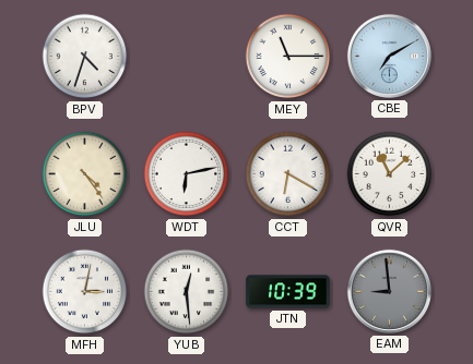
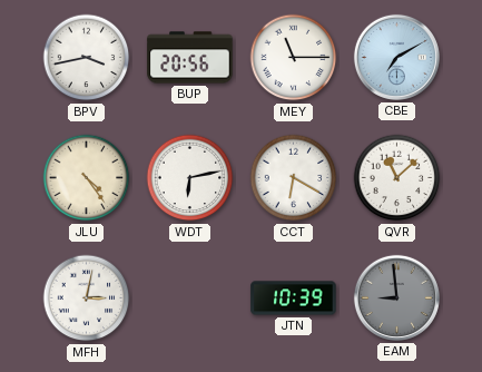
BPV: 4:33 -> 3:43
BUP: none -> 20:56
YUB: 12:29 -> none
